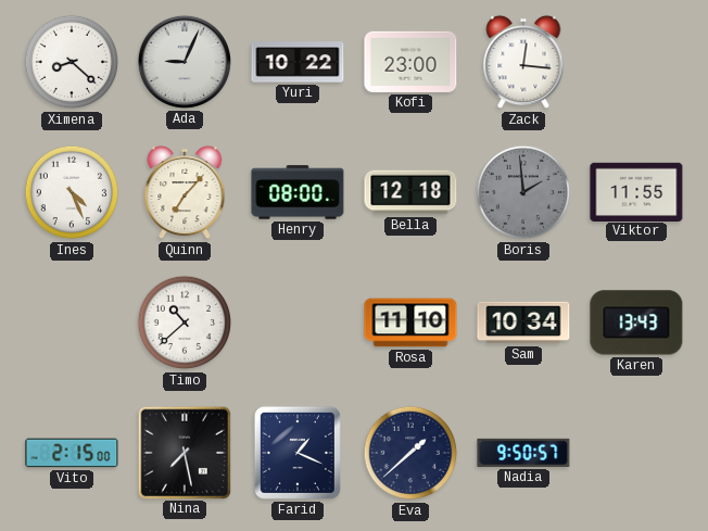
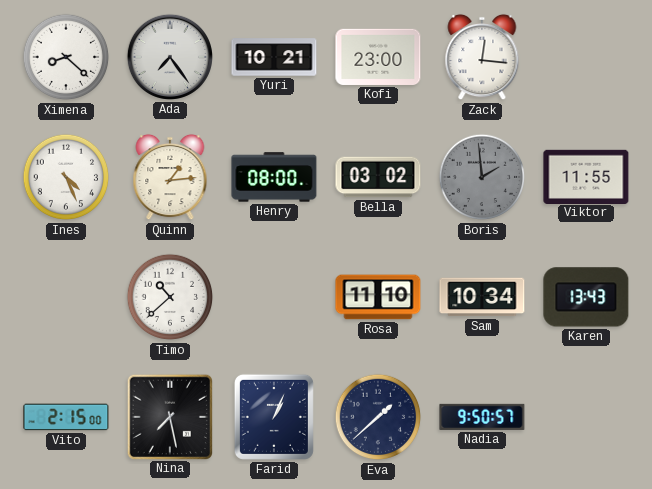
Ada: 9:04 -> 7:24
Yuri: 10:22 -> 10:21
Quinn: 7:07 -> 1:14
Bella: 12:18 -> 03:02
Farid: 1:19 -> 1:04
